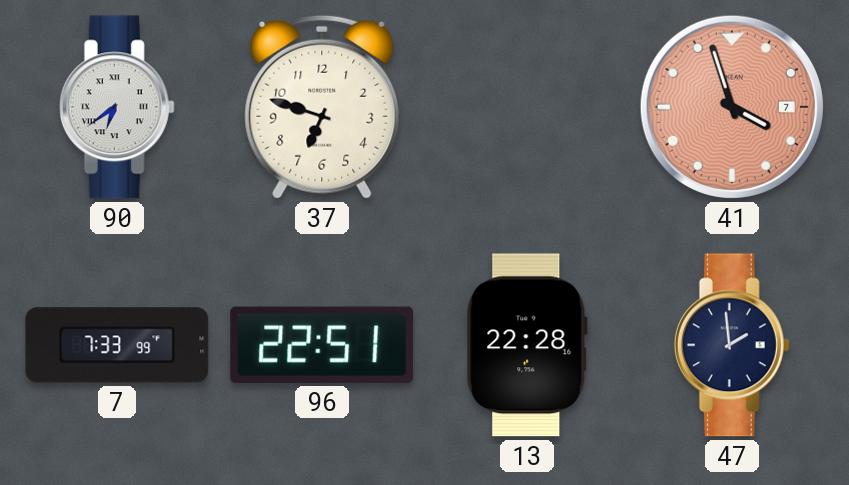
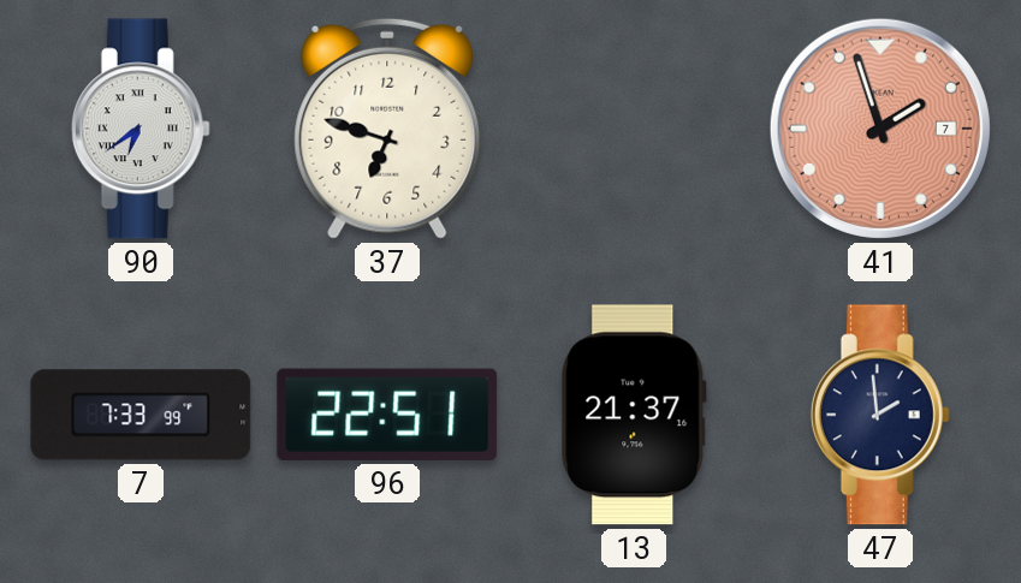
41: 3:57 -> 1:57
13: 22:28 -> 21:37
